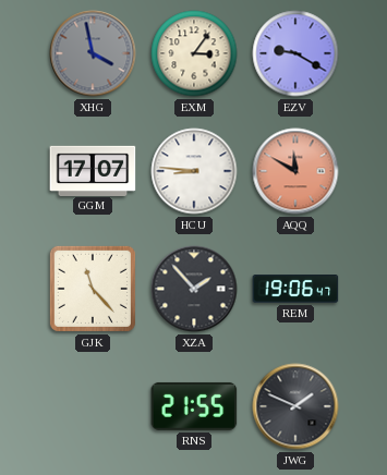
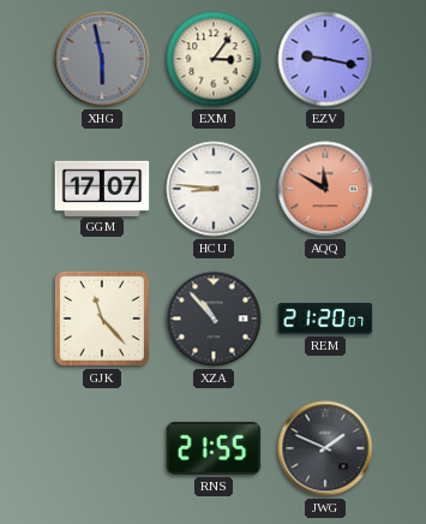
XHG: 3:58 -> 5:58
EZV: 9:20 -> 9:17
XZA: 1:53 -> 10:53
REM: 19:06 -> 21:20
